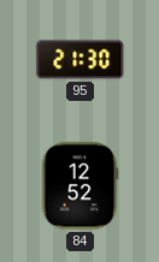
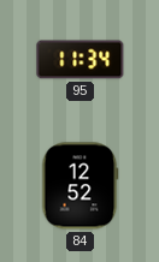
95: 21:30 -> 11:34
